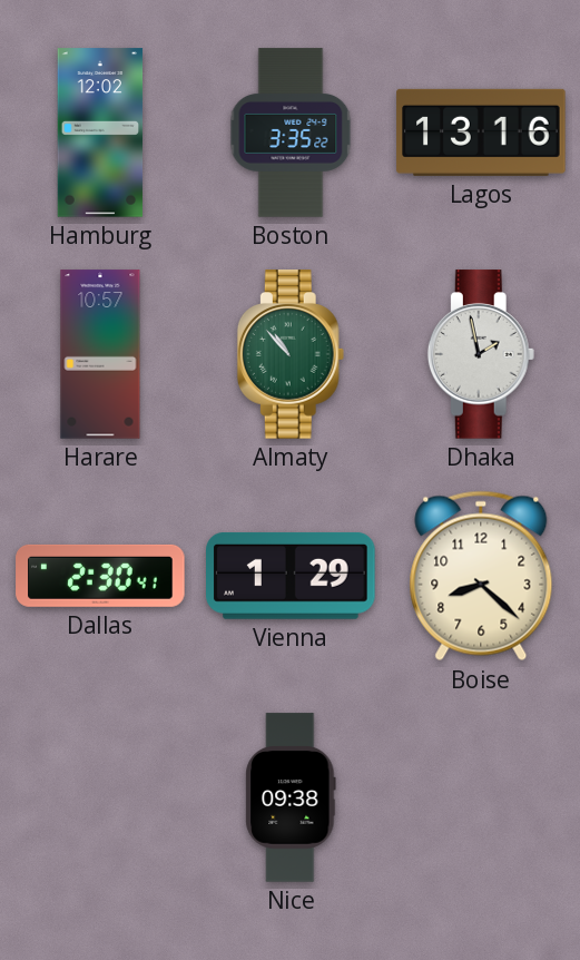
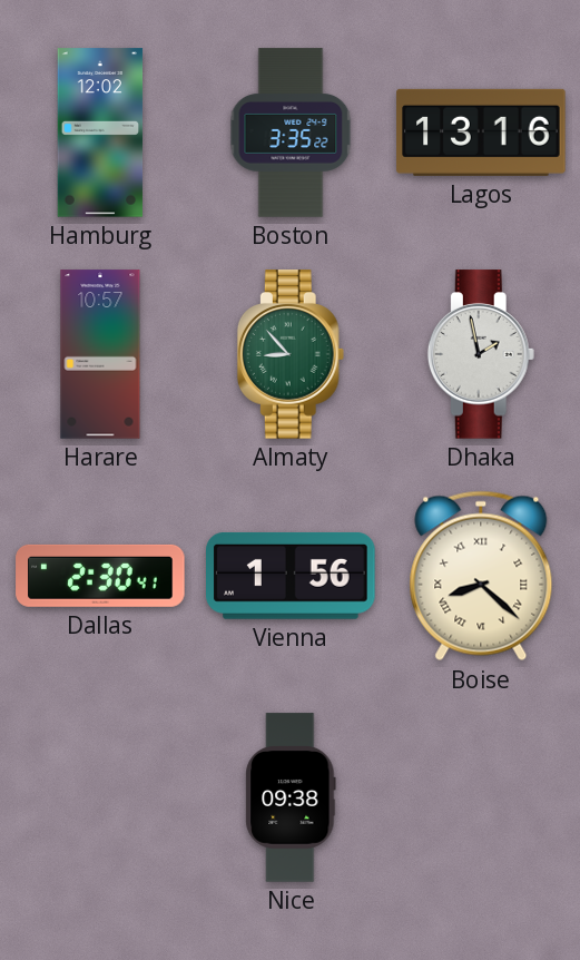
Almaty: 10:53 -> 8:53
Vienna: 1:29 -> 1:56
Boise numerals: Arabic -> Roman
